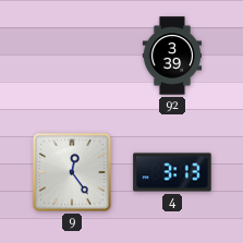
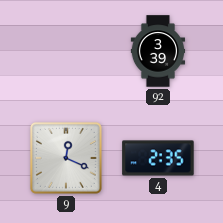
9: 12:24 -> 12:19
4: 3:13 -> 2:35
